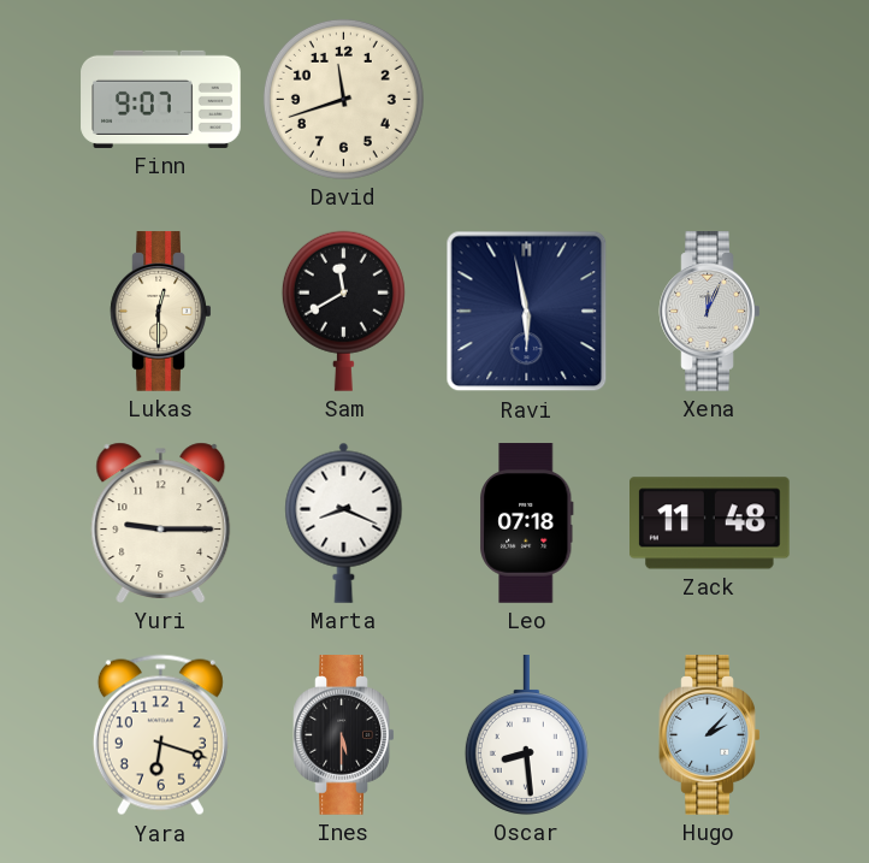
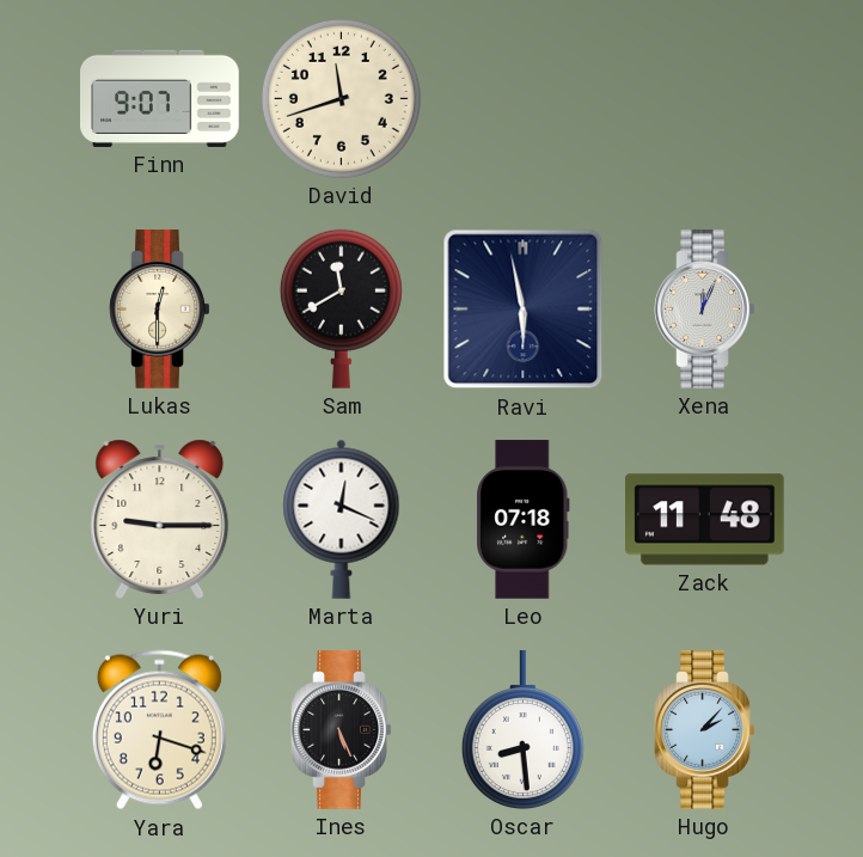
Marta: 8:19 -> 12:19
Ines: 5:30 -> 5:26
